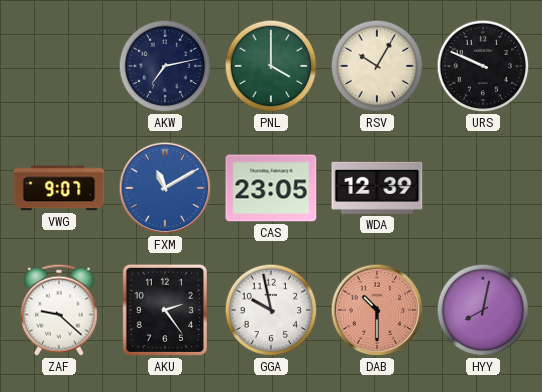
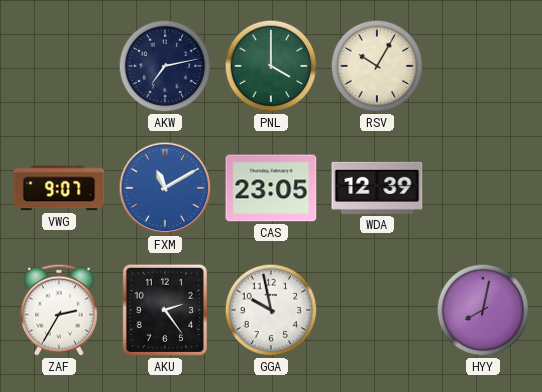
URS: 9:49 -> none
ZAF: 9:22 -> 2:35
DAB: 10:30 -> none
